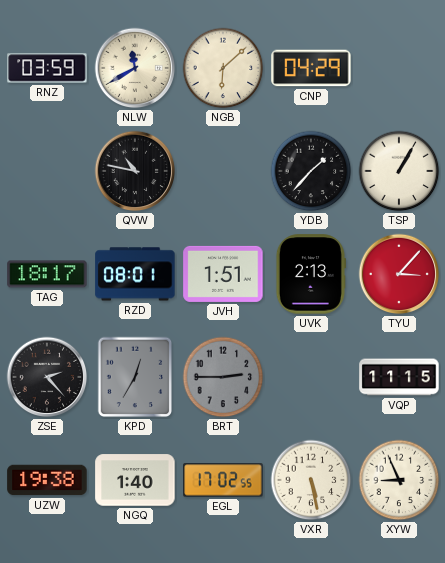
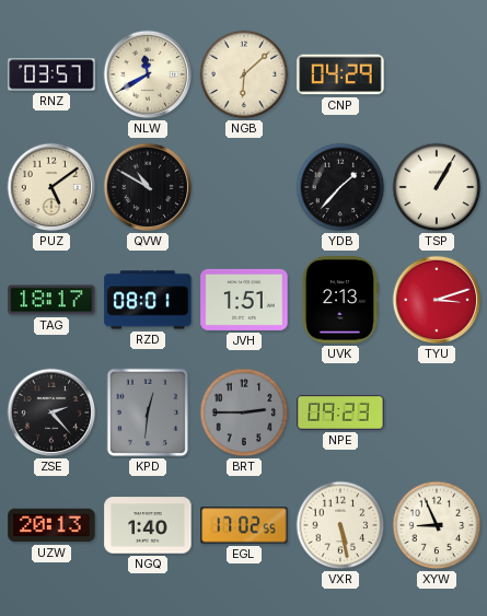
RNZ: 03:59 -> 03:57
PUZ: none -> 5:09
QVW: 10:47 -> 10:50
TYU: 3:07 -> 3:12
KPD: 12:35 -> 12:31
NPE: none -> 09:23
VQP: 11:15 -> none
UZW: 19:38 -> 20:13
